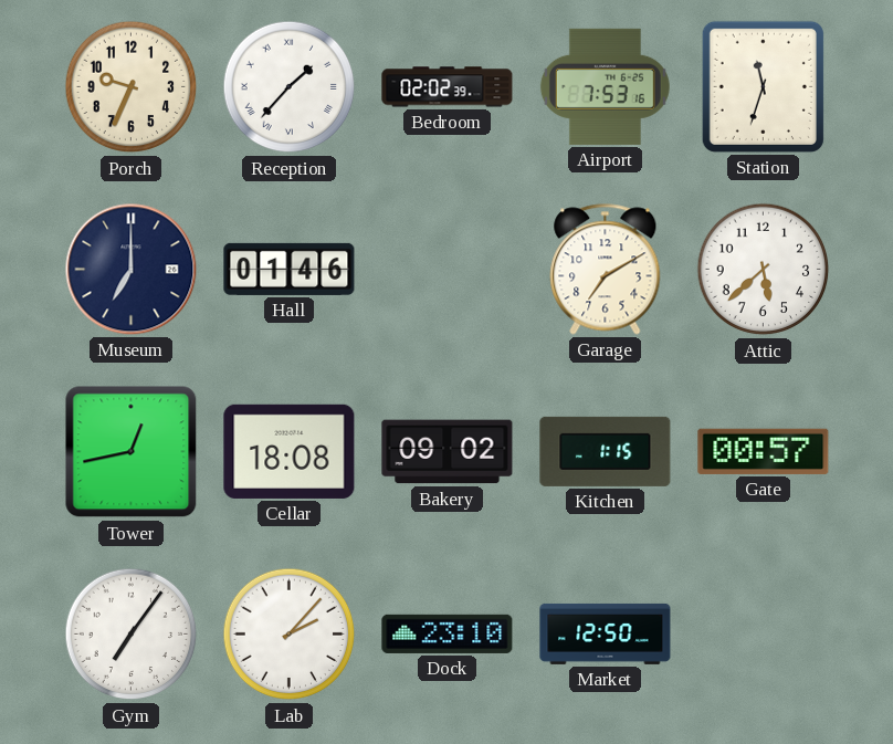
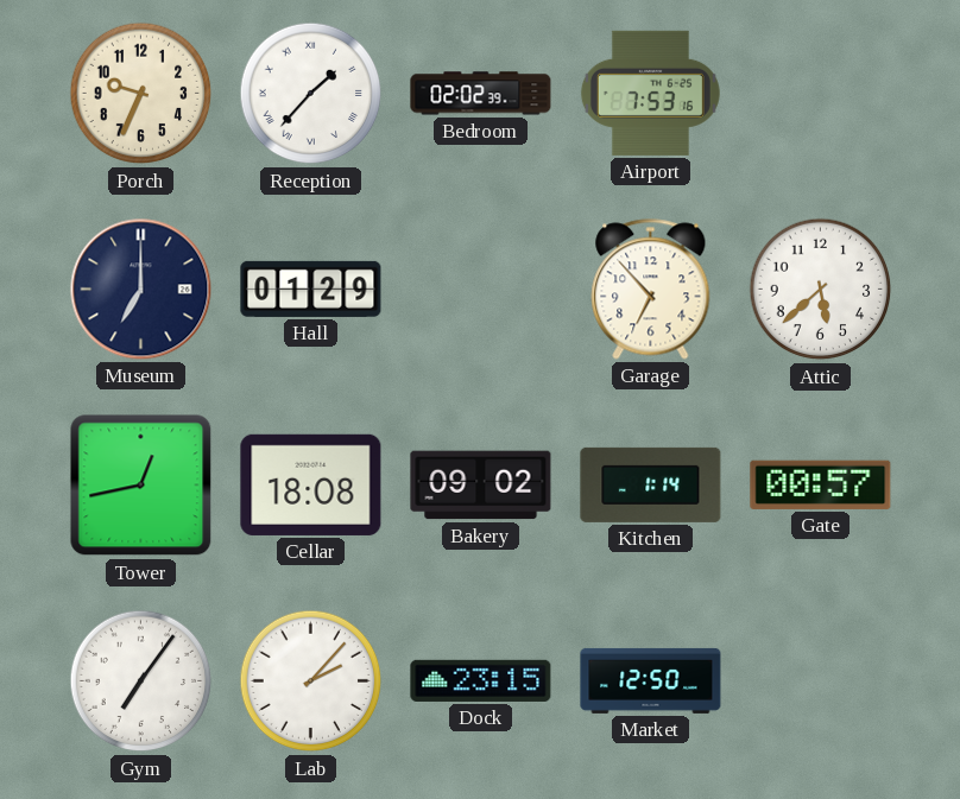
Station: 11:33 -> none
Hall: 01:46 -> 01:29
Garage: 7:10 -> 6:53
Kitchen: 1:15 -> 1:14
Dock: 23:10 -> 23:15
